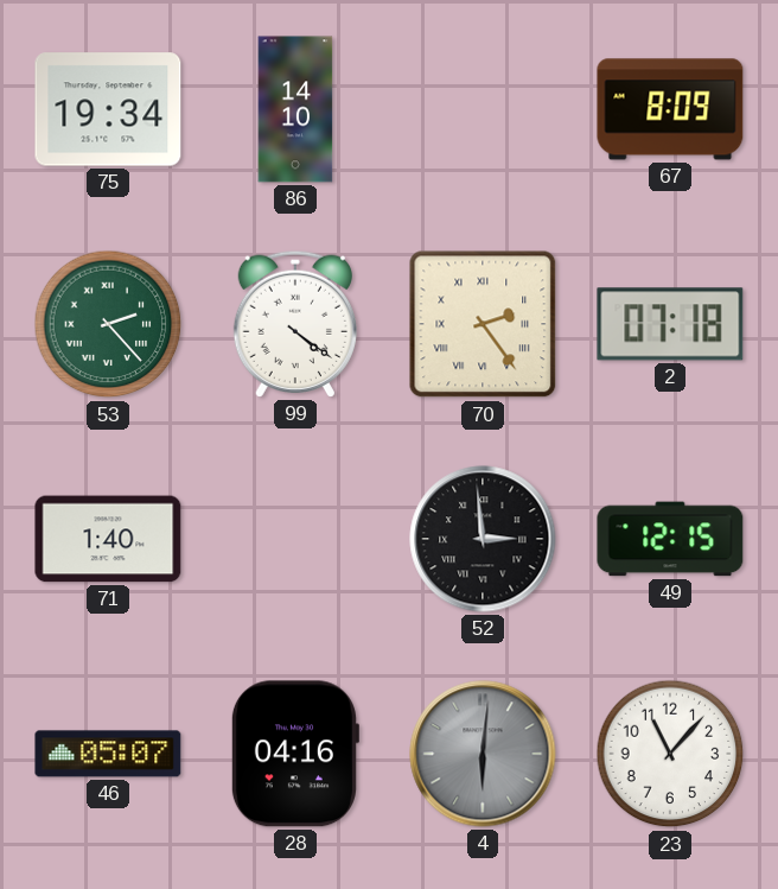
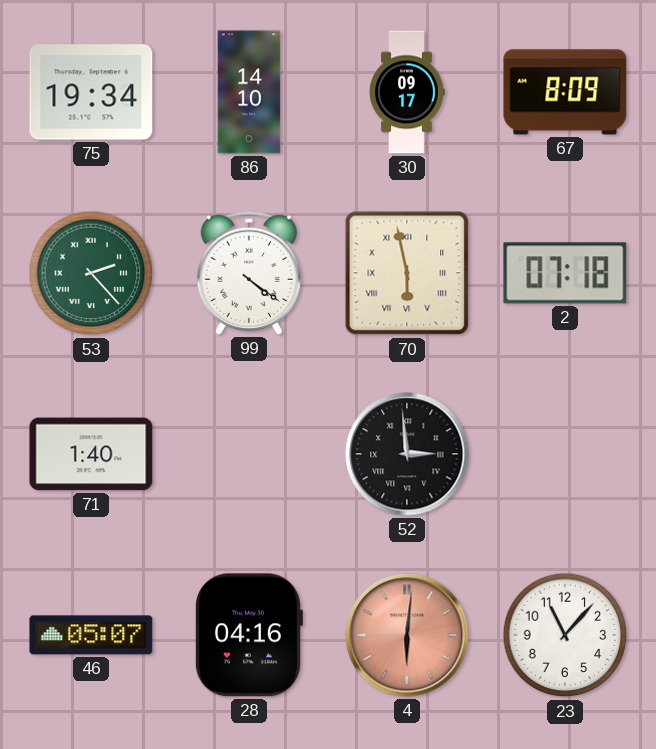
30: none -> 09:17
70: 2:24 -> 5:58
49: 12:15 -> none
4 dial: grey -> salmon
